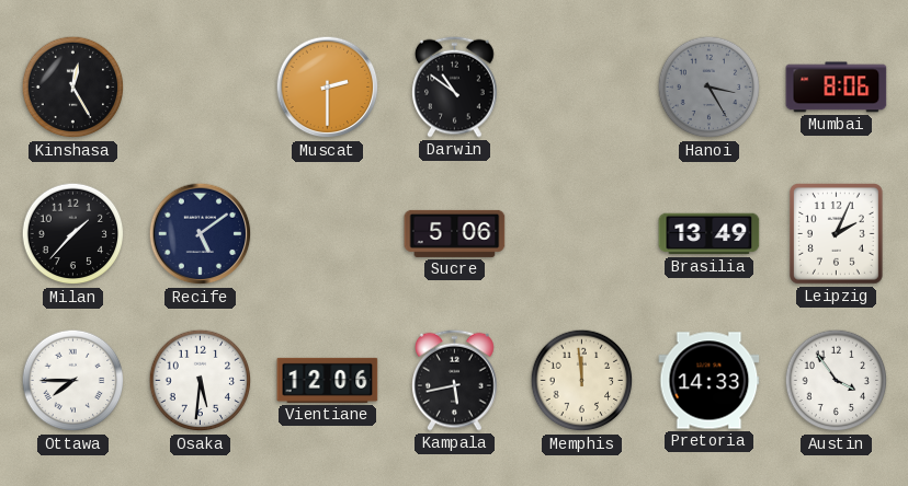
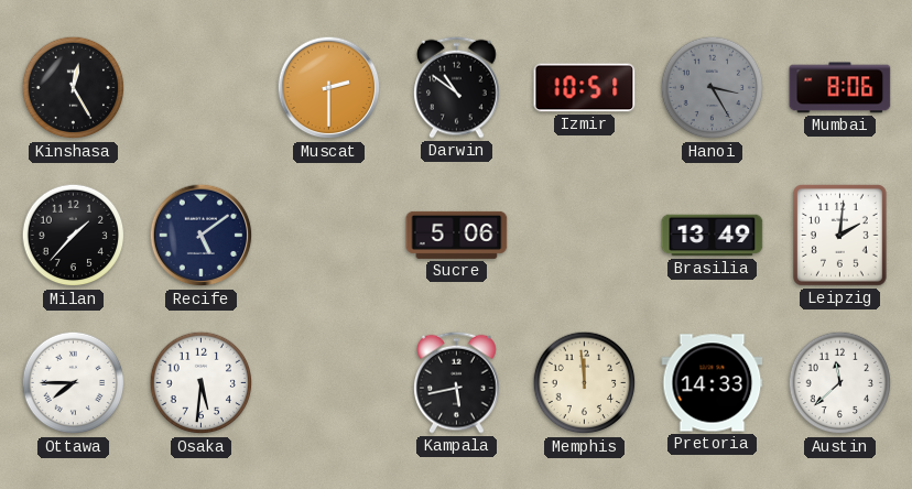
Izmir: none -> 10:51
Leipzig: 2:04 -> 2:01
Vientiane: 12:06 -> none
Austin: 3:54 -> 11:38
